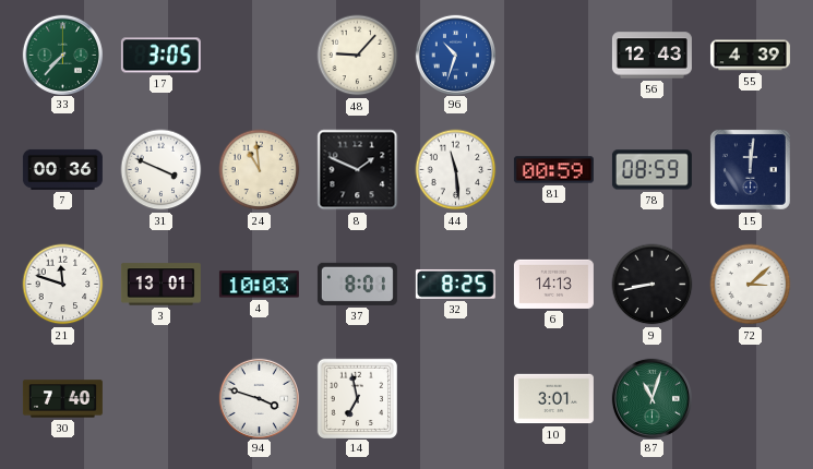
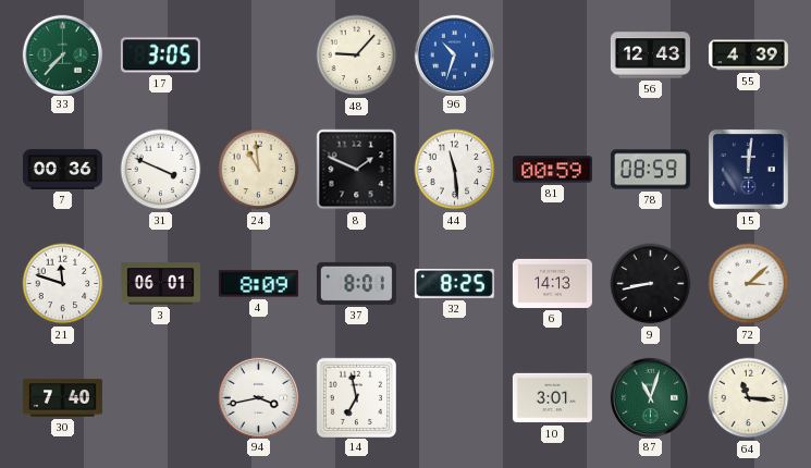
3: 13:01 -> 06:01
4: 10:03 -> 8:09
94: 3:48 -> 3:43
64: none -> 11:16
